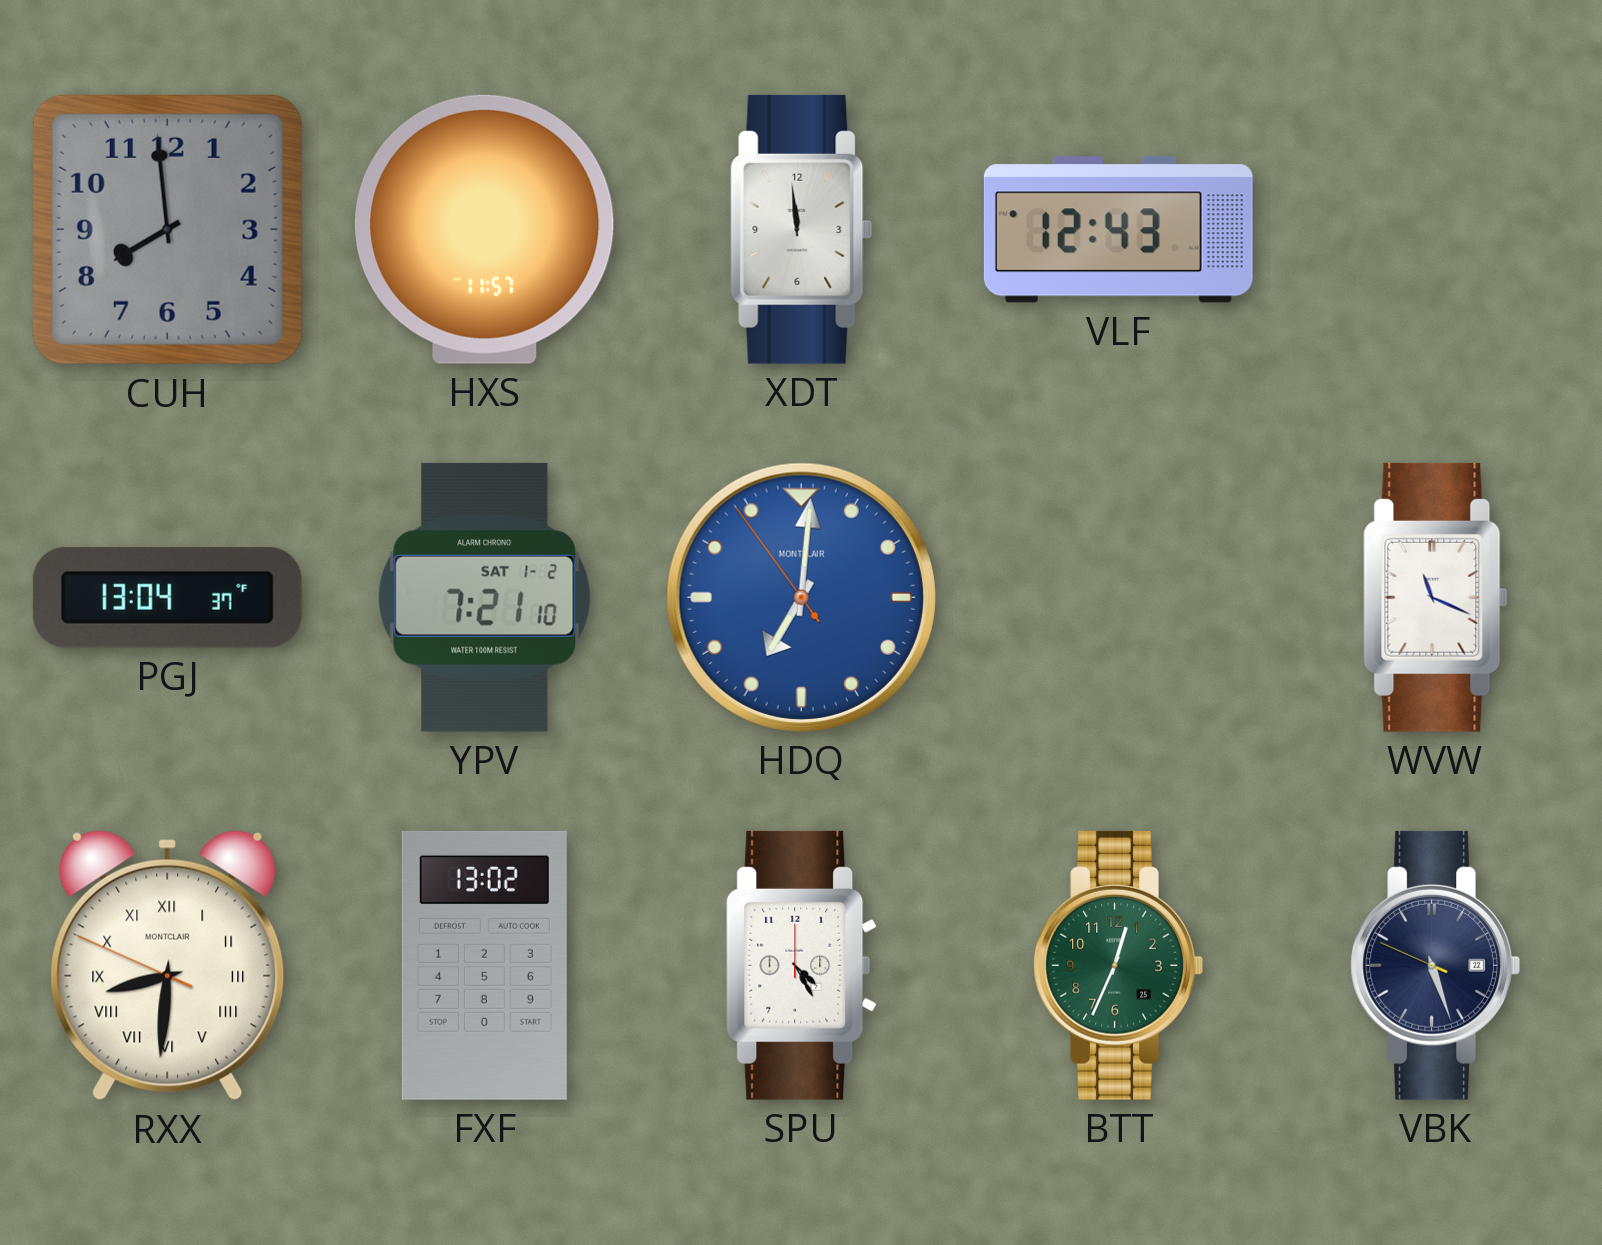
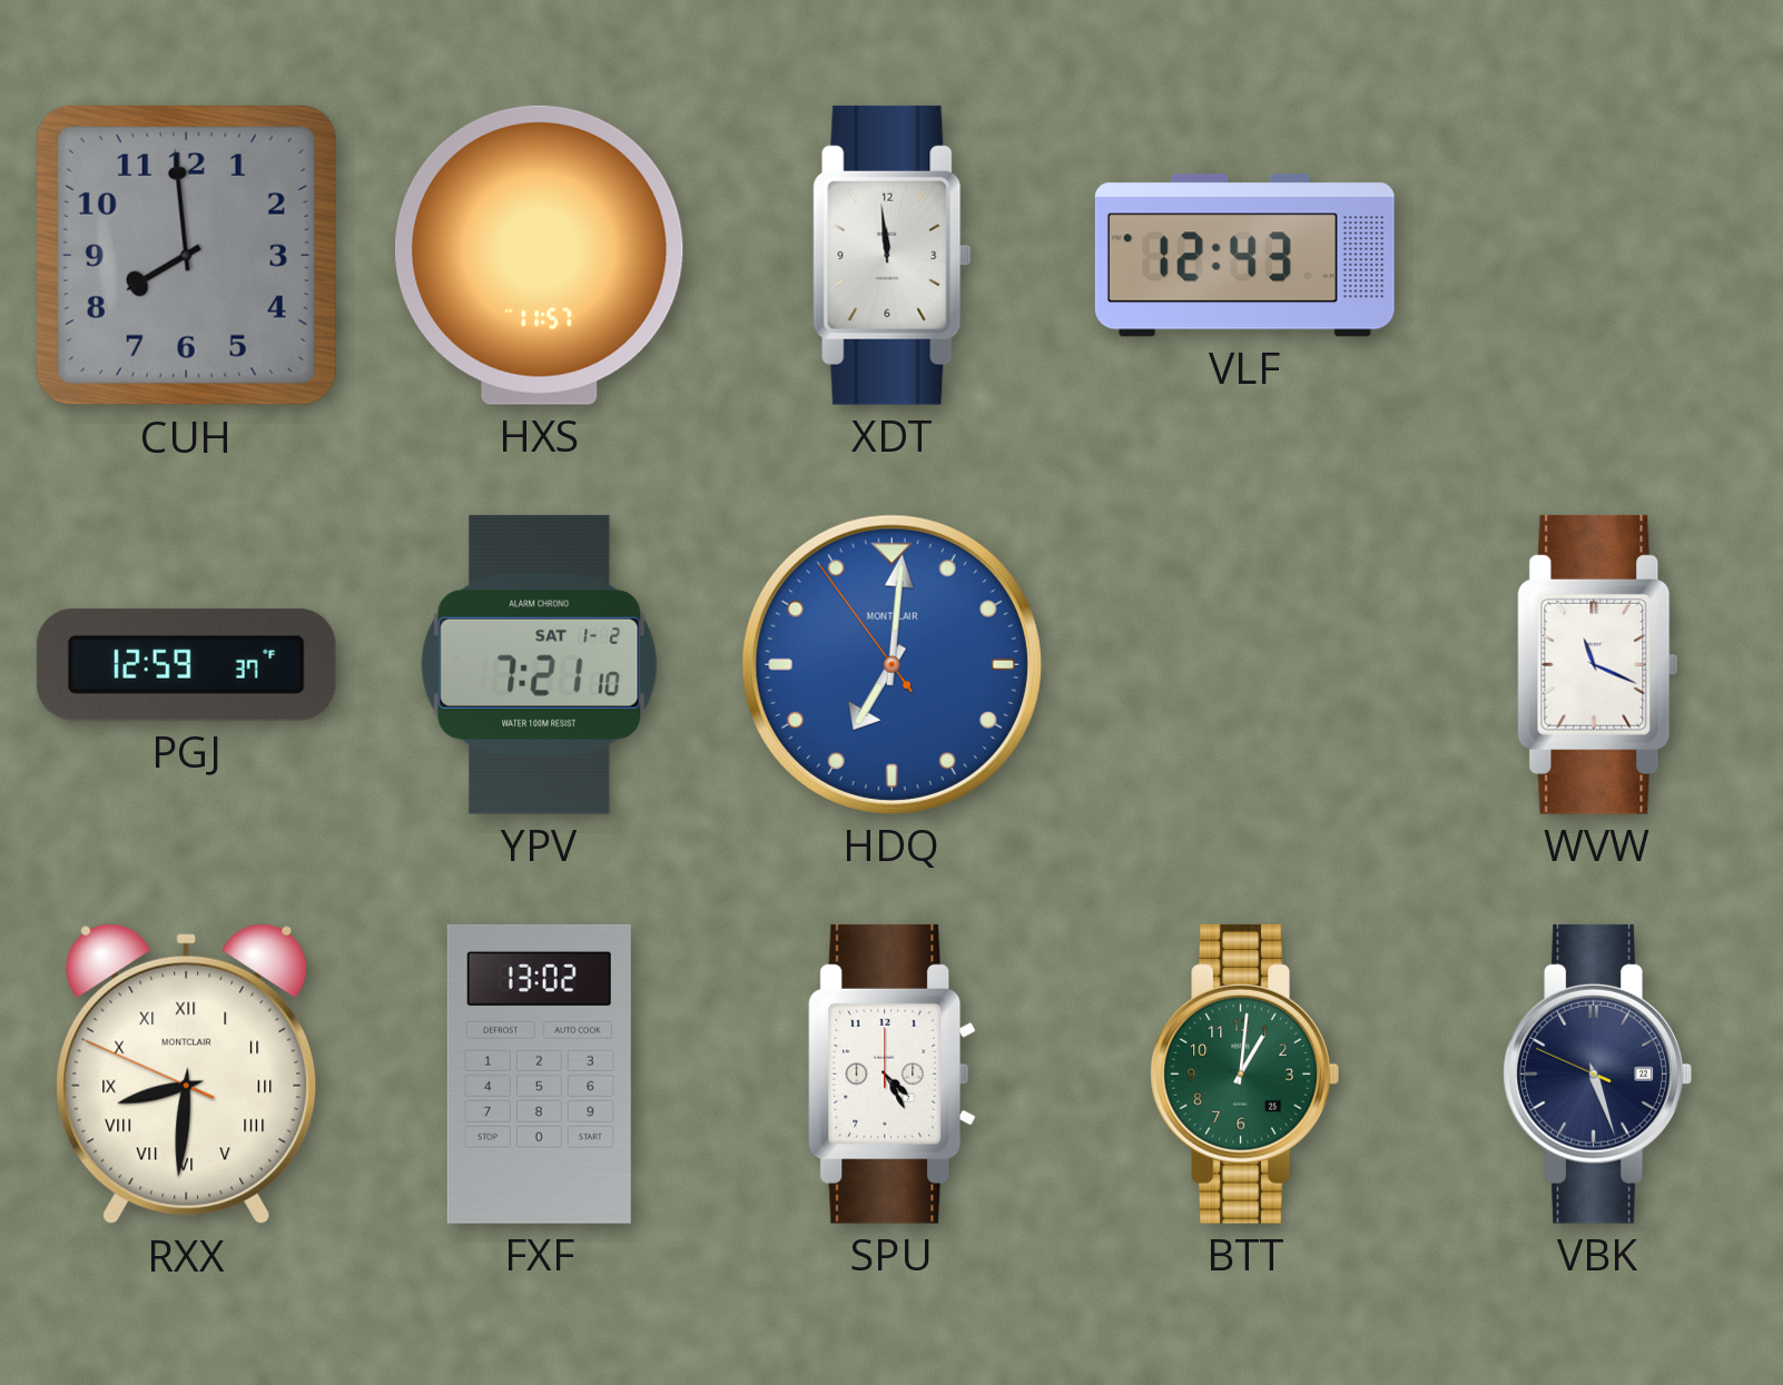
PGJ: 13:04 -> 12:59
BTT: 12:34 -> 1:01
